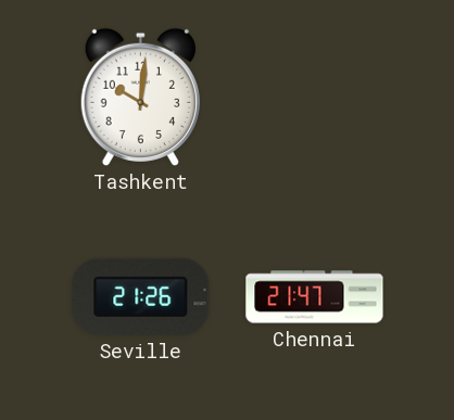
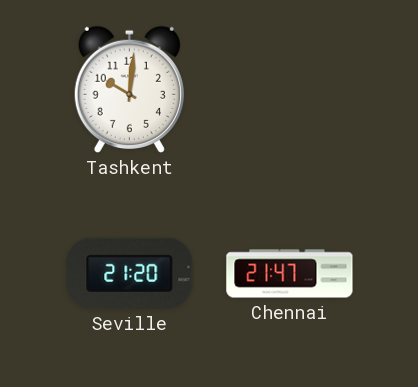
Seville: 21:26 -> 21:20
